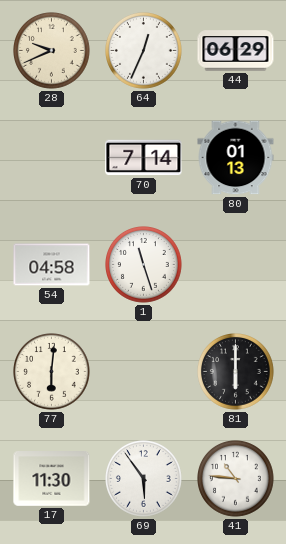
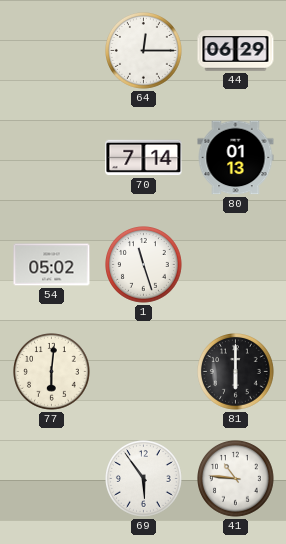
28: 9:41 -> none
64: 12:34 -> 12:15
54: 04:58 -> 05:02
17: 11:30 -> none
